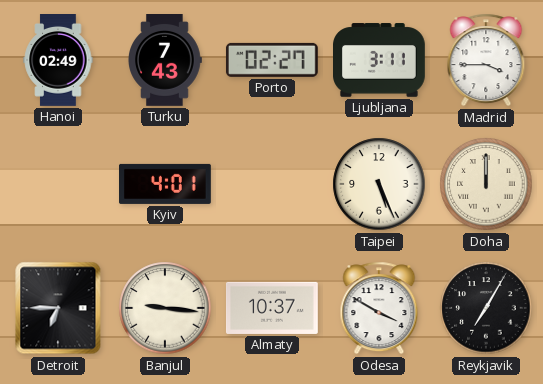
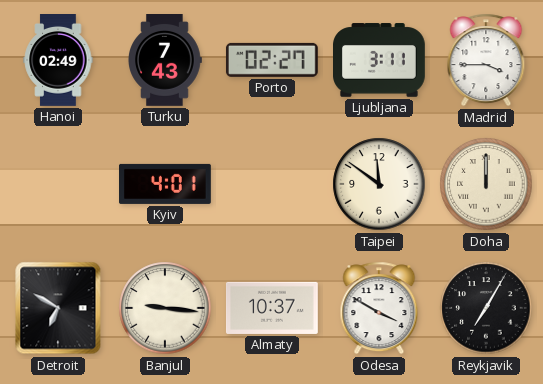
Taipei: 5:26 -> 11:51
Detroit: 6:45 -> 6:50
